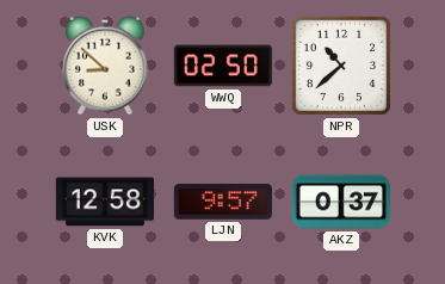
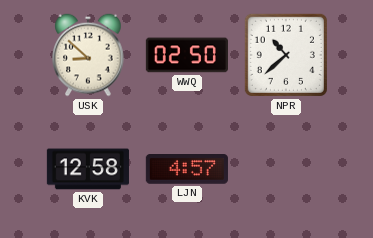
LJN: 9:57 -> 4:57
AKZ: 0:37 -> none
